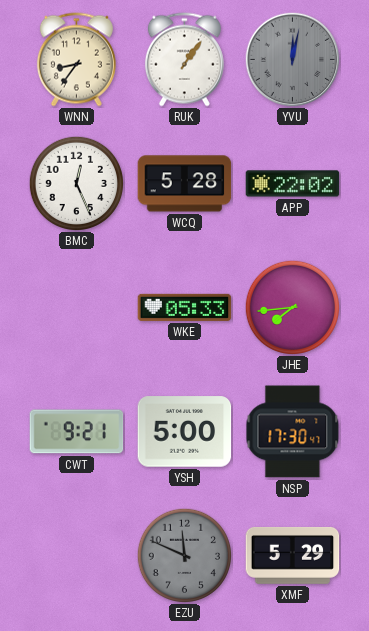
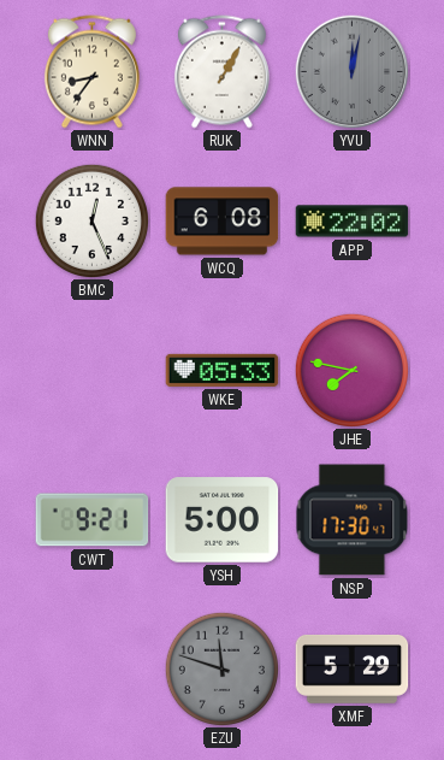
RUK: 1:06 -> 1:05
WCQ: 5:28 -> 6:08
JHE: 7:44 -> 7:47
EZU: 11:49 -> 11:48
